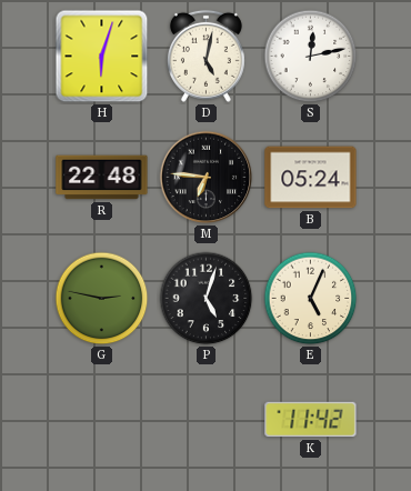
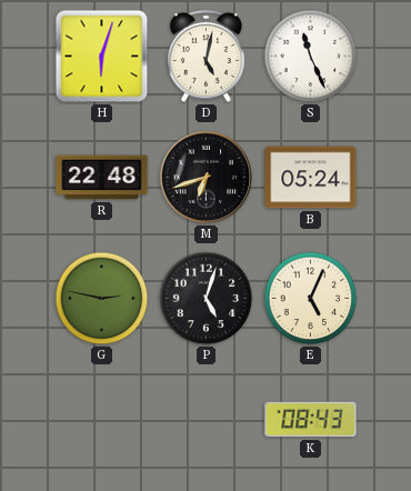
S: 12:13 -> 11:26
M: 6:46 -> 6:42
K: 11:42 -> 08:43
